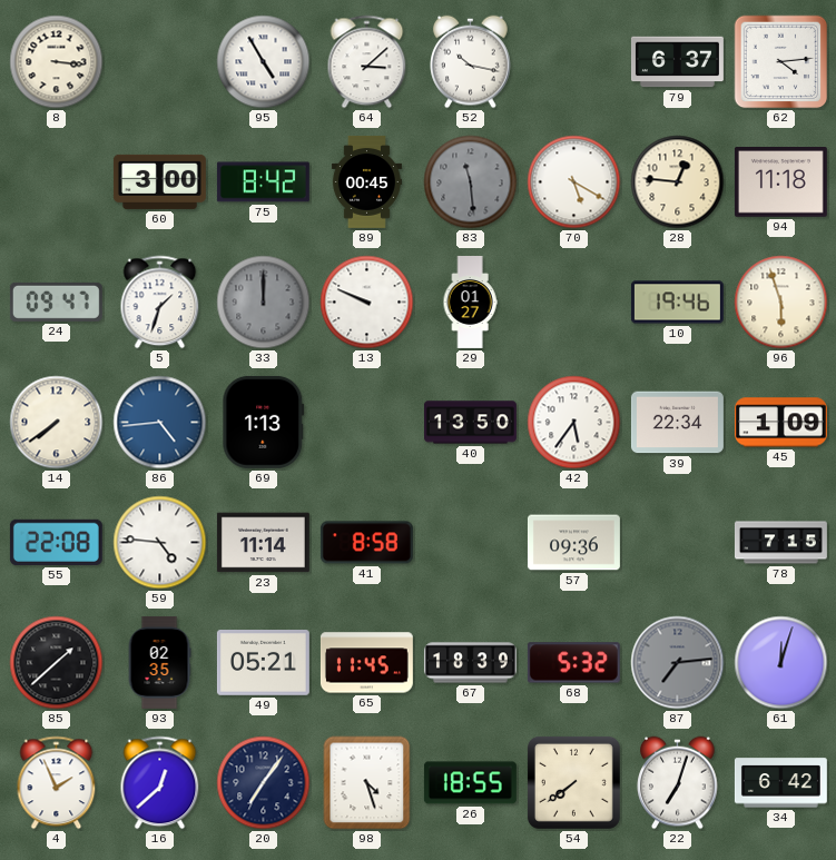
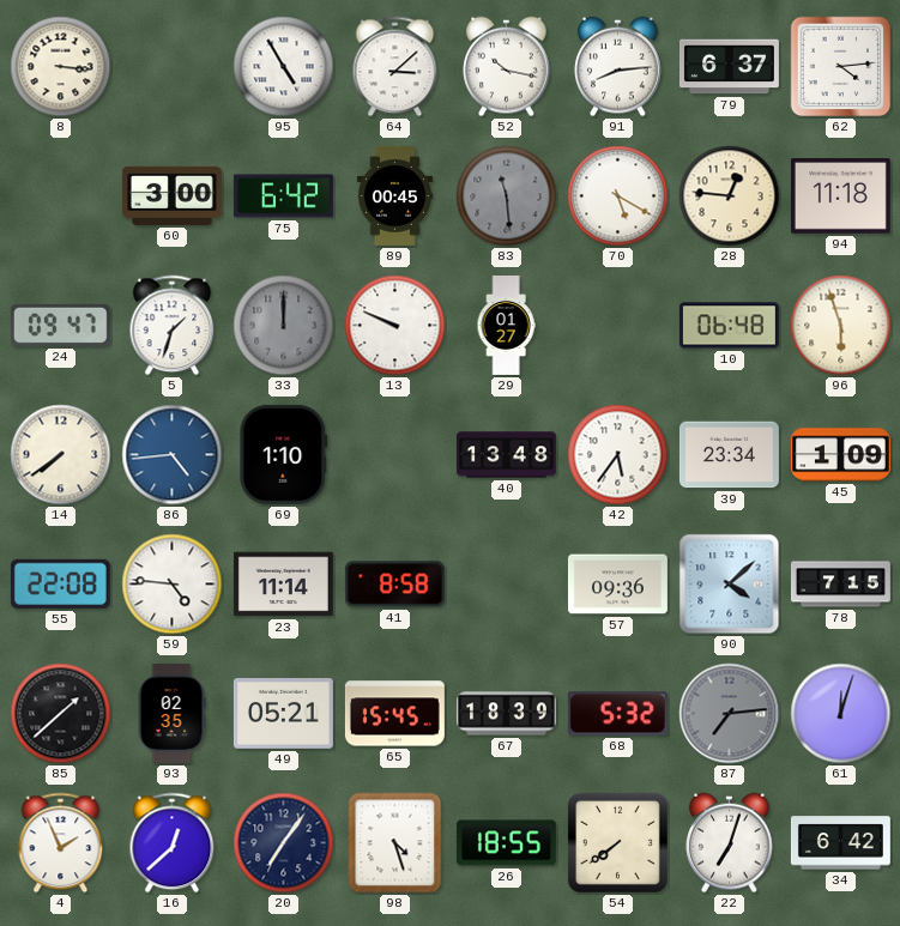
91: none -> 8:14
75: 8:42 -> 6:42
10: 19:46 -> 06:48
69: 1:13 -> 1:10
40: 13:50 -> 13:48
39: 22:34 -> 23:34
90: none -> 4:08
65: 11:45 -> 15:45
